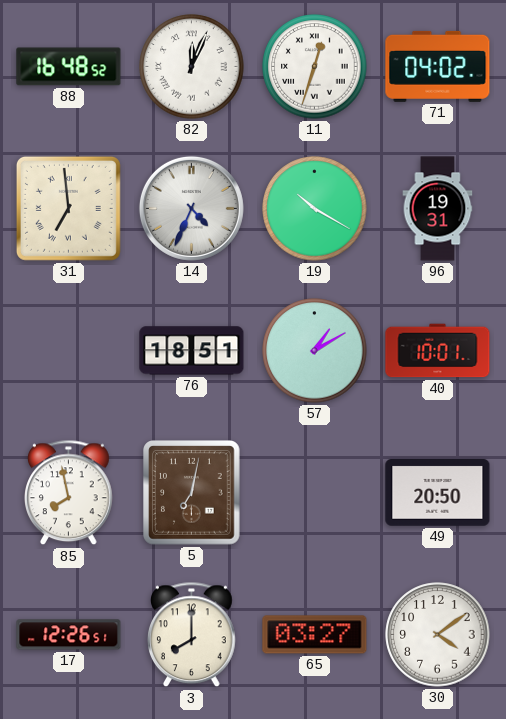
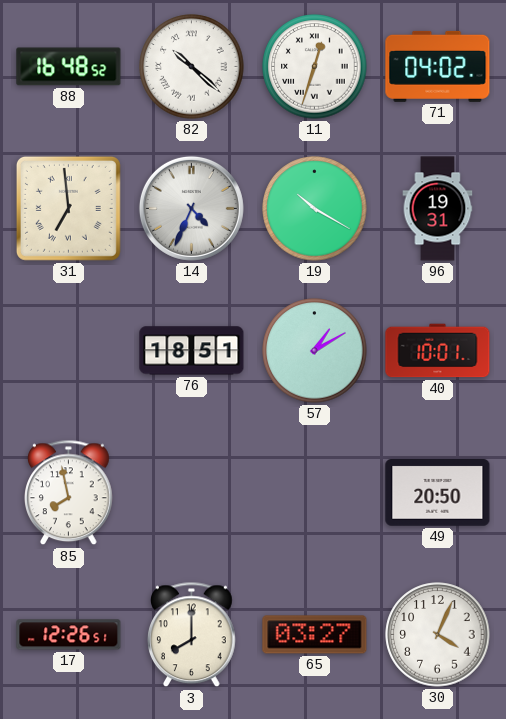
82: 12:04 -> 10:22
5: 7:02 -> none
30: 4:09 -> 4:04
